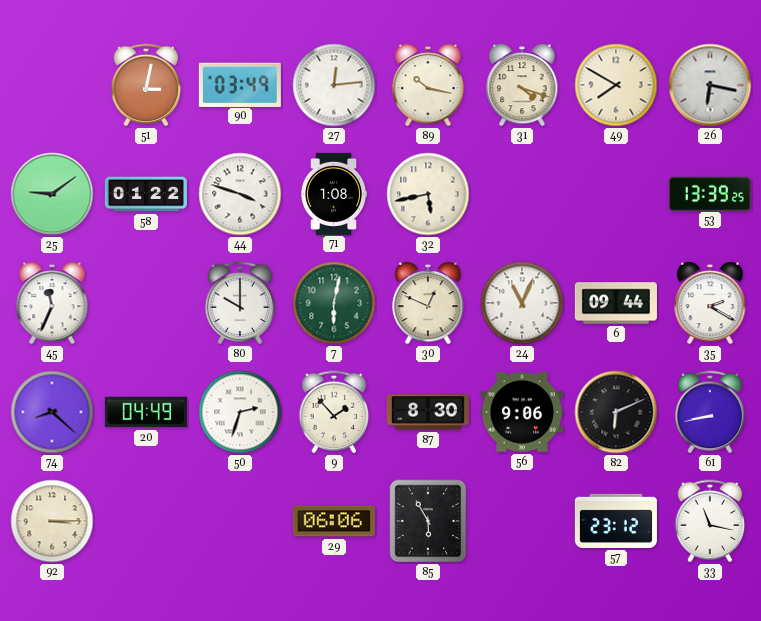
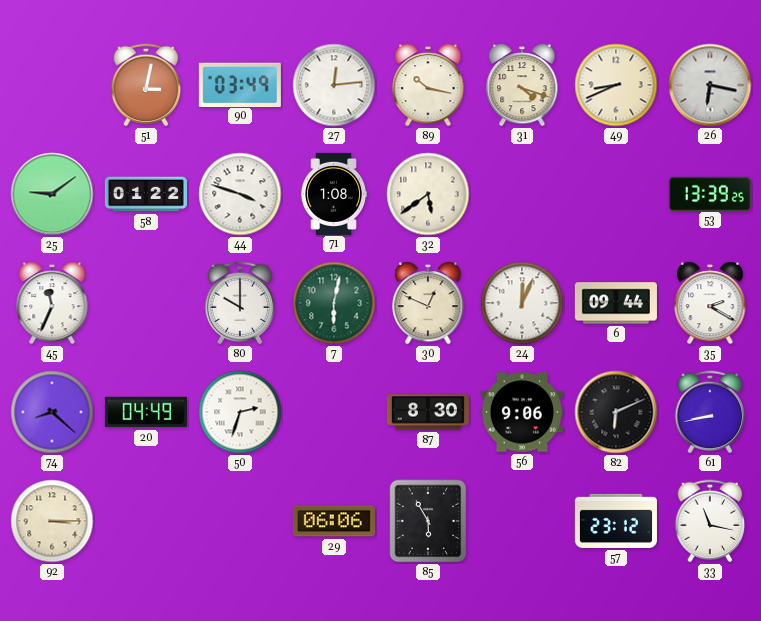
49: 7:50 -> 8:41
32: 5:43 -> 5:39
24: 11:04 -> 12:04
9: 1:53 -> none
